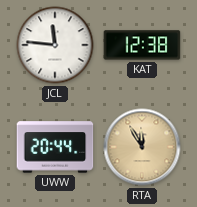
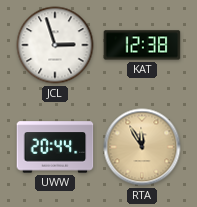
JCL: 11:46 -> 2:57
